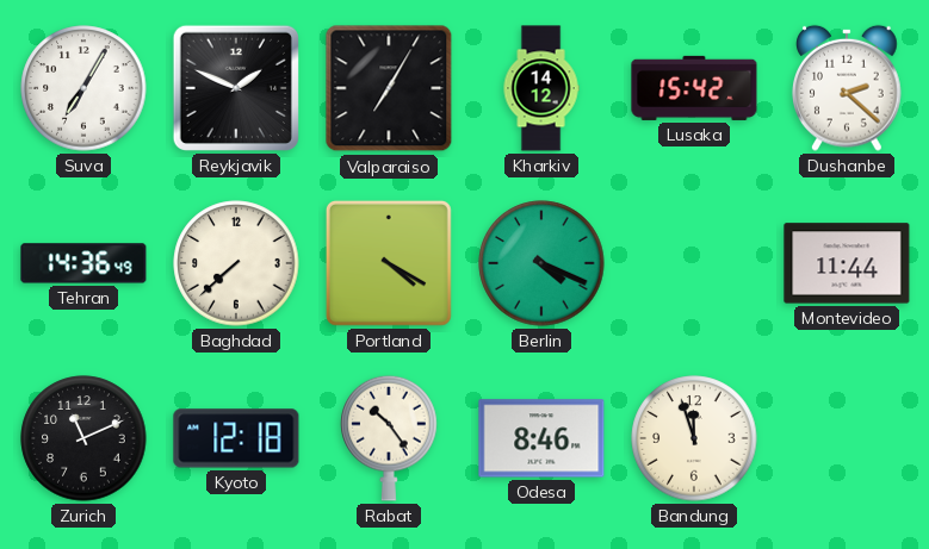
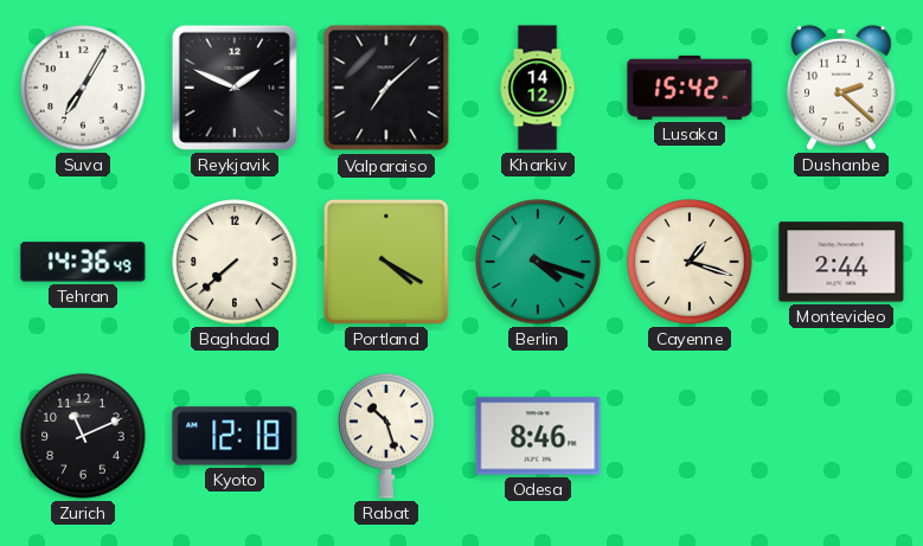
Valparaiso: 7:05 -> 7:08
Berlin: 4:19 -> 4:18
Cayenne: none -> 1:18
Montevideo: 11:44 -> 2:44
Rabat: 10:24 -> 10:27
Bandung: 11:57 -> none
